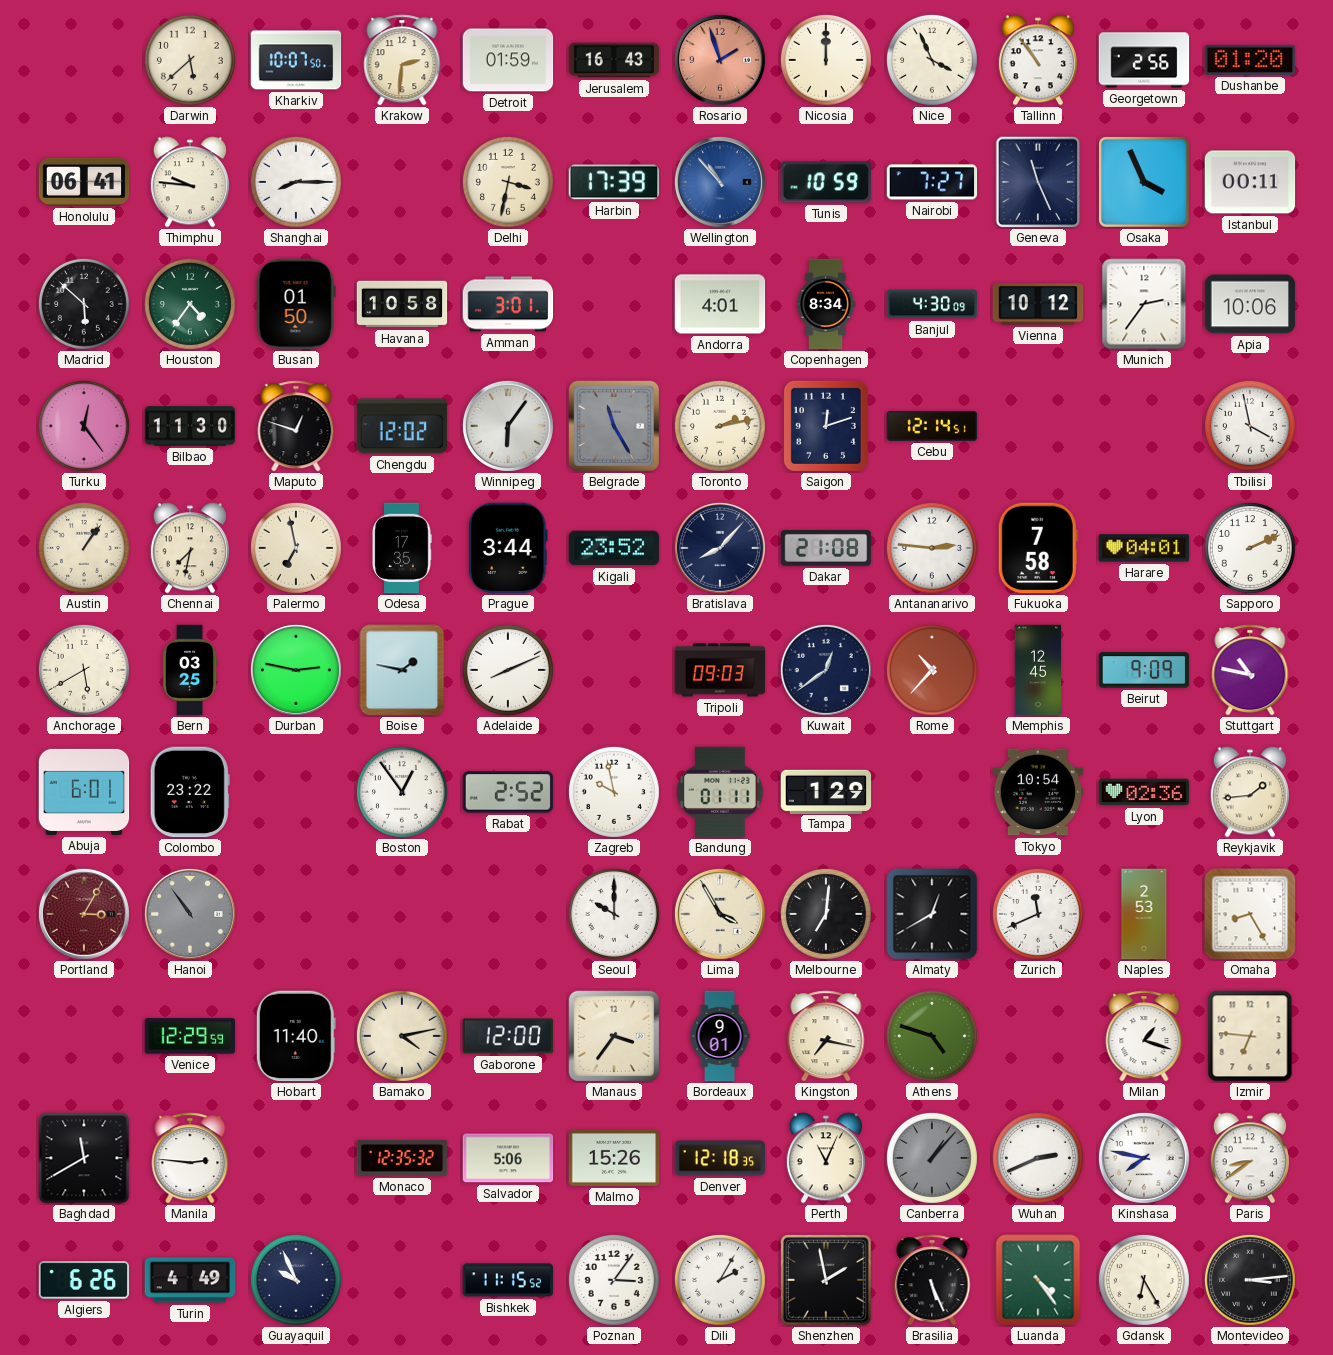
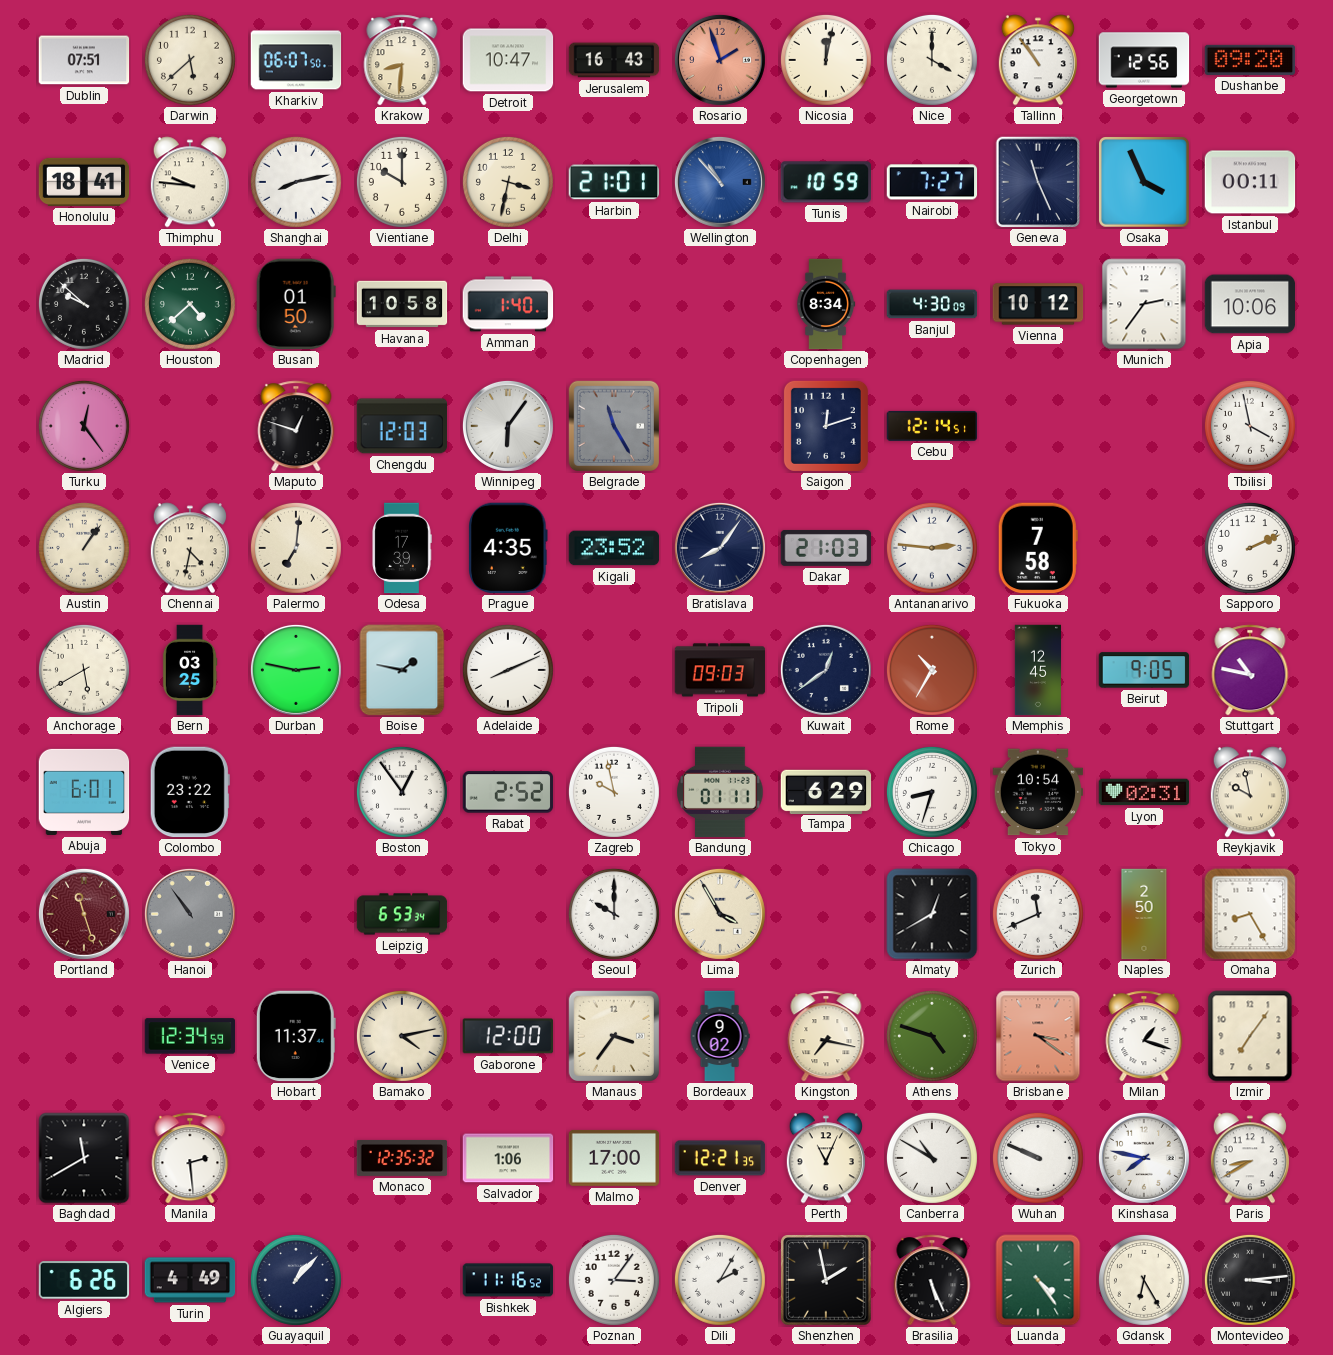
Dublin: none -> 07:51
Kharkiv: 10:07 -> 06:07
Krakow: 2:31 -> 8:31
Detroit: 01:59 -> 10:47
Nicosia: 12:00 -> 12:02
Nice: 3:56 -> 4:00
Georgetown: 2:56 -> 12:56
Dushanbe: 01:20 -> 09:20
Honolulu: 06:41 -> 18:41
Shanghai: 8:15 -> 8:13
Vientiane: none -> 10:00
Harbin: 17:39 -> 21:01
Madrid: 5:52 -> 9:52
Houston: 4:36 -> 4:38
Amman: 3:01 -> 1:40
Andorra: 4:01 -> none
Bilbao: 11:30 -> none
Chengdu: 12:02 -> 12:03
Toronto: 2:13 -> none
Chennai: 7:32 -> 4:32
Palermo: 6:58 -> 7:01
Odesa: 17:35 -> 17:39
Prague: 3:44 -> 4:35
Bratislava: 8:07 -> 8:06
Dakar: 21:08 -> 21:03
Harare: 04:01 -> none
Rome: 10:37 -> 10:35
Beirut: 9:09 -> 9:05
Tampa: 1:29 -> 6:29
Chicago: none -> 8:33
Lyon: 02:36 -> 02:31
Reykjavik: 1:44 -> 9:58
Portland: 3:05 -> 11:27
Leipzig: none -> 6:53
Melbourne: 7:01 -> none
Naples: 2:53 -> 2:50
Venice: 12:29 -> 12:34
Hobart: 11:40 -> 11:37
Bordeaux: 9:01 -> 9:02
Brisbane: none -> 3:21
Izmir: 6:46 -> 7:06
Manila: 2:46 -> 2:29
Salvador: 5:06 -> 1:06
Malmo: 15:26 -> 17:00
Denver: 12:18 -> 12:21
Canberra: 1:07 -> 10:50
Canberra dial: grey -> white
Wuhan: 2:41 -> 9:49
Paris: 8:39 -> 8:40
Guayaquil: 9:56 -> 1:07
Bishkek: 11:15 -> 11:16
